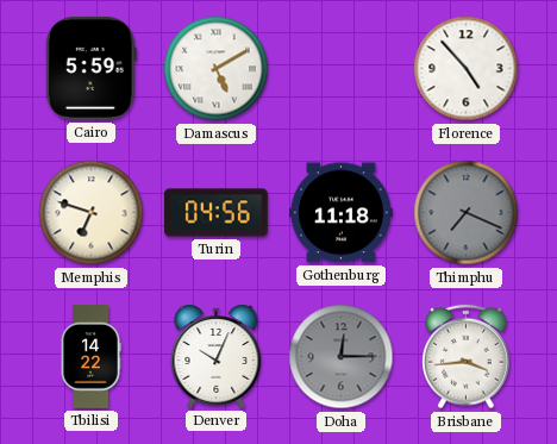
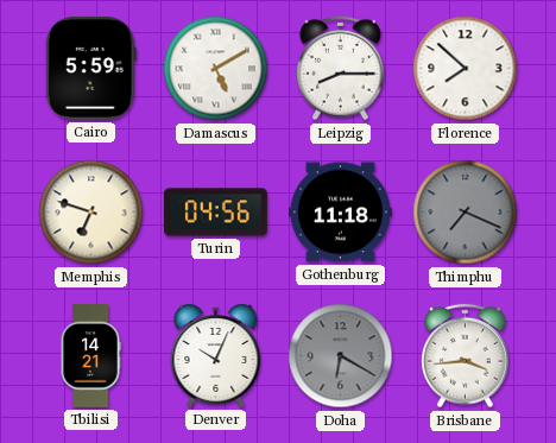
Leipzig: none -> 8:15
Florence: 4:53 -> 7:52
Tbilisi: 14:22 -> 14:21
Doha: 12:15 -> 6:20
